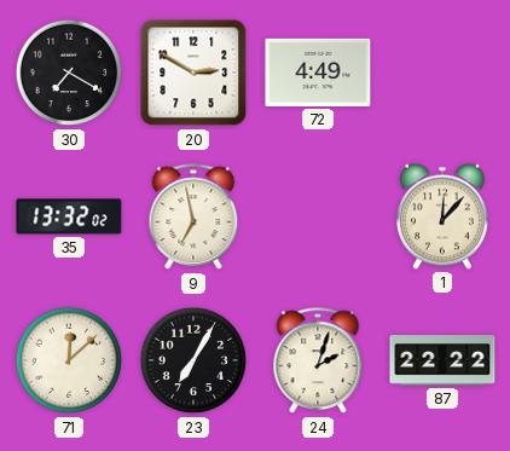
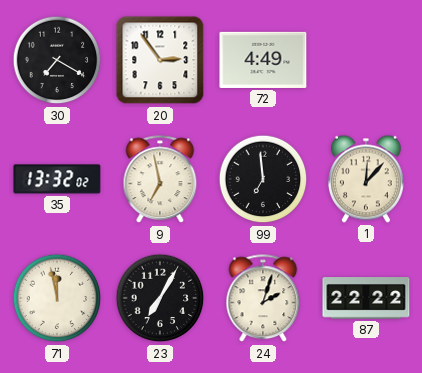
20: 2:50 -> 2:54
99: none -> 6:59
71: 12:08 -> 11:58
